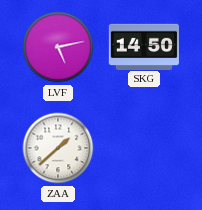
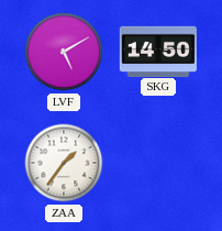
LVF: 5:13 -> 5:10
ZAA: 1:38 -> 1:36
